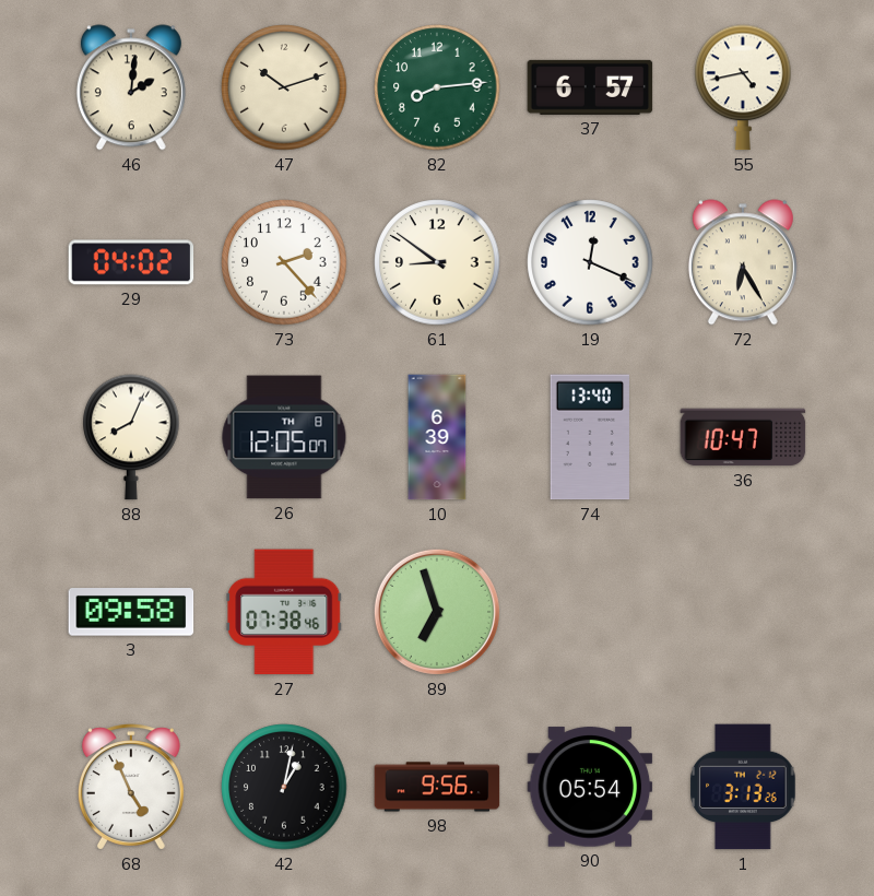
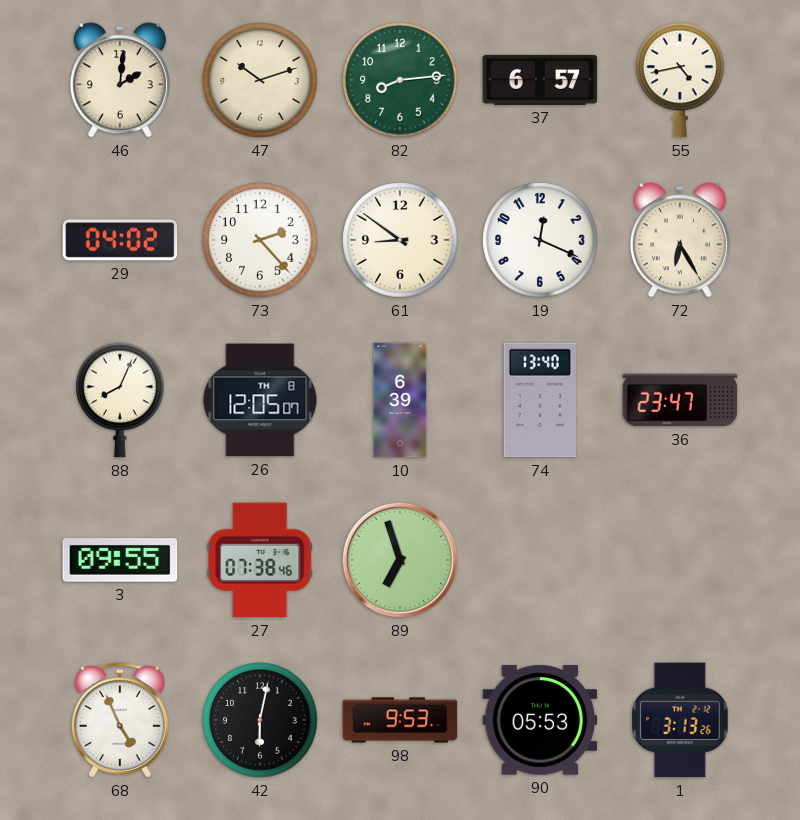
36: 10:47 -> 23:47
3: 09:58 -> 09:55
42: 1:02 -> 6:02
98: 9:56 -> 9:53
90: 05:54 -> 05:53
